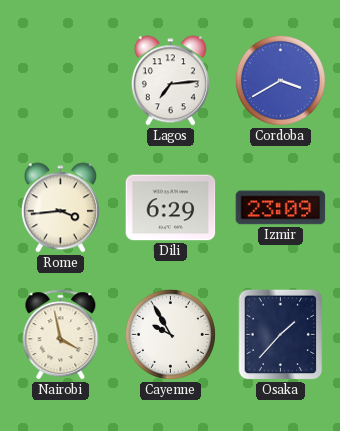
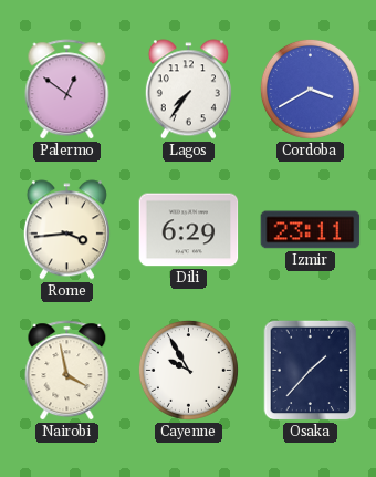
Palermo: none -> 12:51
Lagos: 7:14 -> 7:36
Izmir: 23:09 -> 23:11
